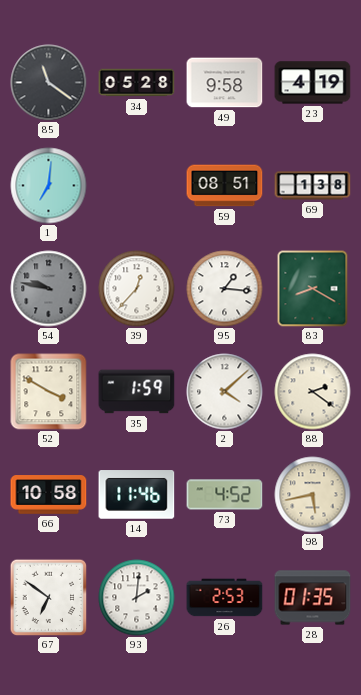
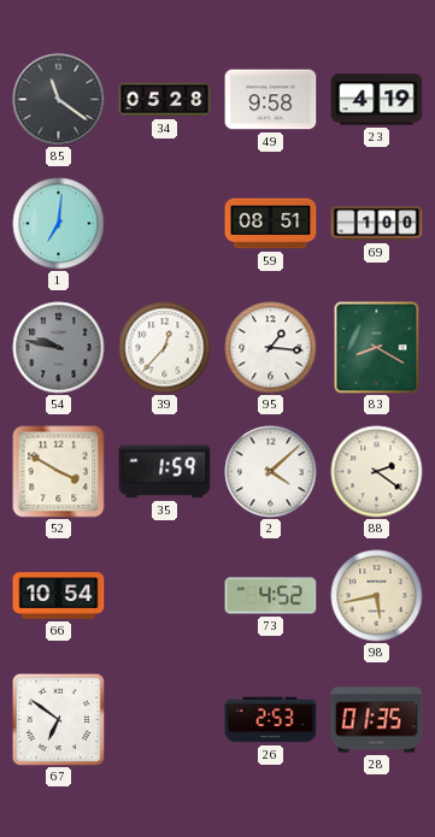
69: 1:38 -> 1:00
66: 10:58 -> 10:54
14: 11:46 -> none
93: 2:01 -> none
